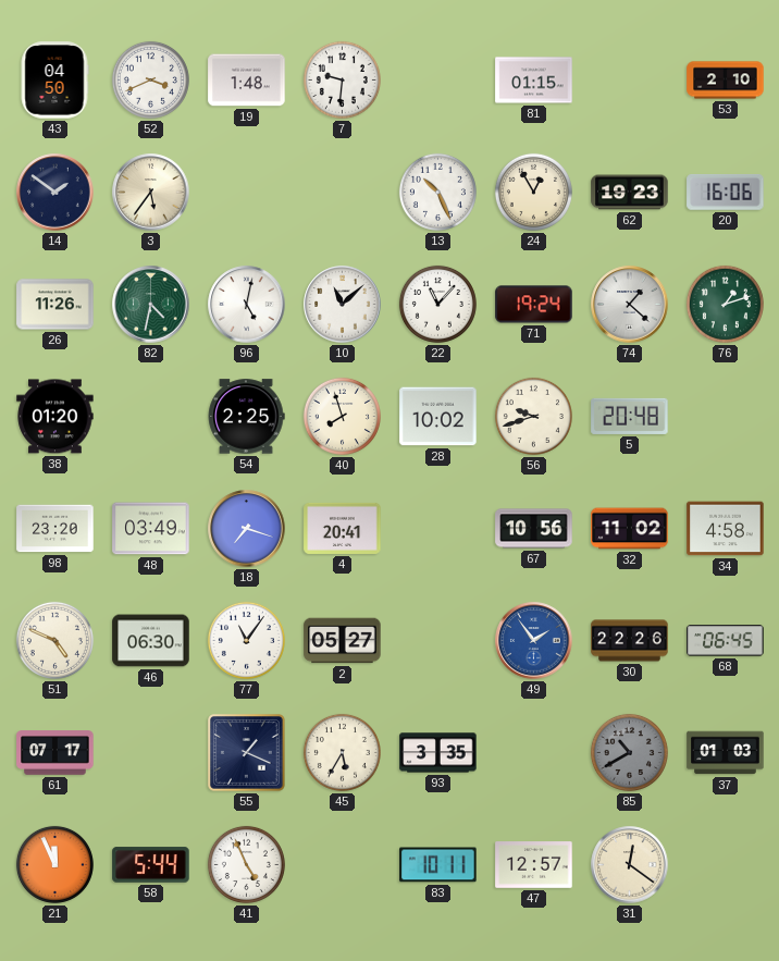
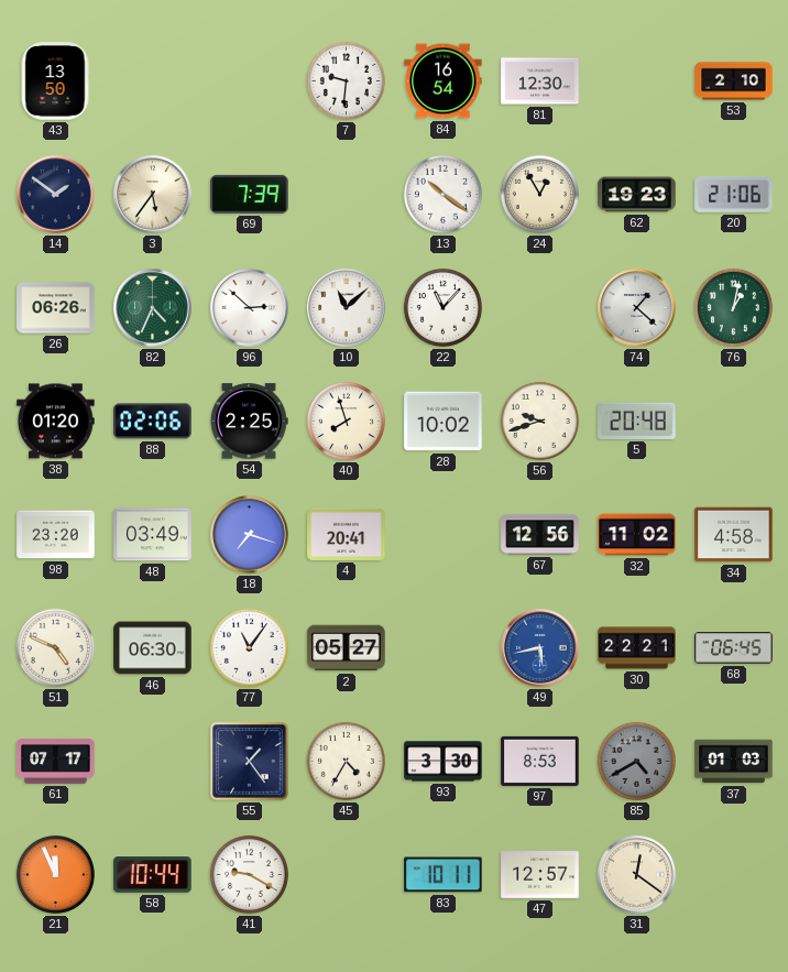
43: 04:50 -> 13:50
52: 3:41 -> none
19: 1:48 -> none
84: none -> 16:54
81: 01:15 -> 12:30
69: none -> 7:39
13: 10:26 -> 10:21
20: 16:06 -> 21:06
26: 11:26 -> 06:26
82: 4:32 -> 4:34
96: 5:02 -> 2:52
71: 19:24 -> none
76: 1:12 -> 1:02
88: none -> 02:06
67: 10:56 -> 12:56
49: 1:54 -> 5:43
30: 22:26 -> 22:21
55: 1:19 -> 1:24
45: 5:35 -> 4:35
93: 3:35 -> 3:30
97: none -> 8:53
85: 10:40 -> 4:40
58: 5:44 -> 10:44
41: 4:56 -> 9:20
